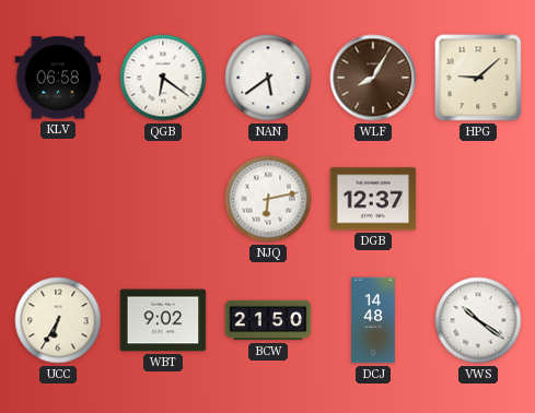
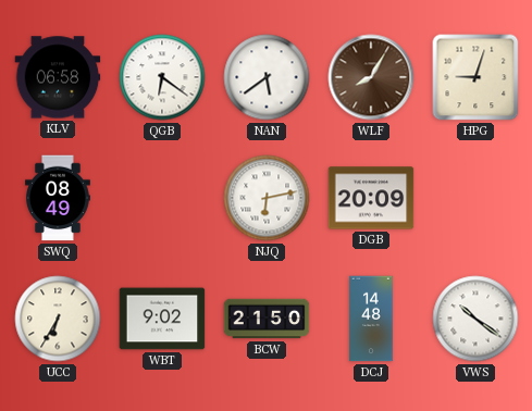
HPG: 9:08 -> 9:03
SWQ: none -> 08:49
DGB: 12:37 -> 20:09
